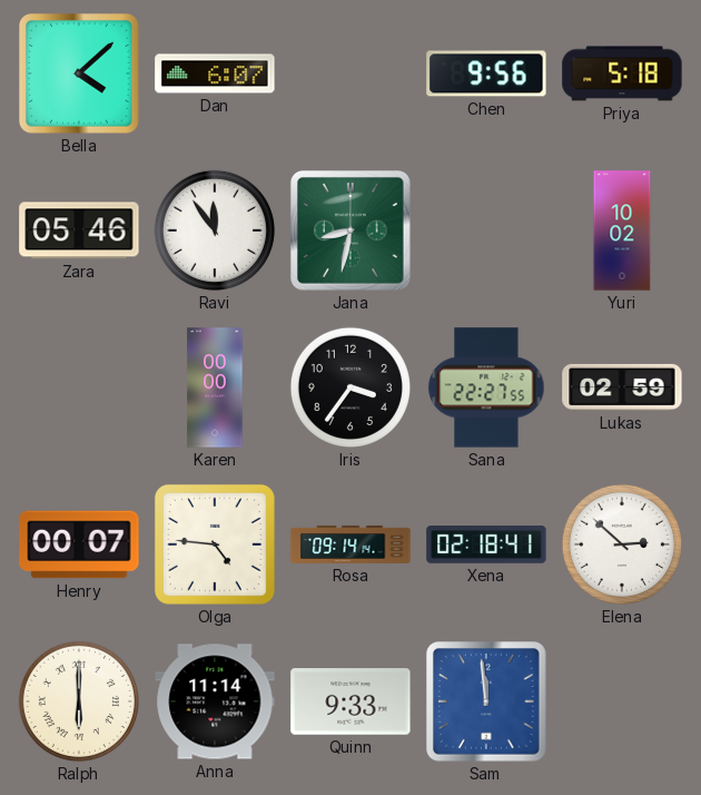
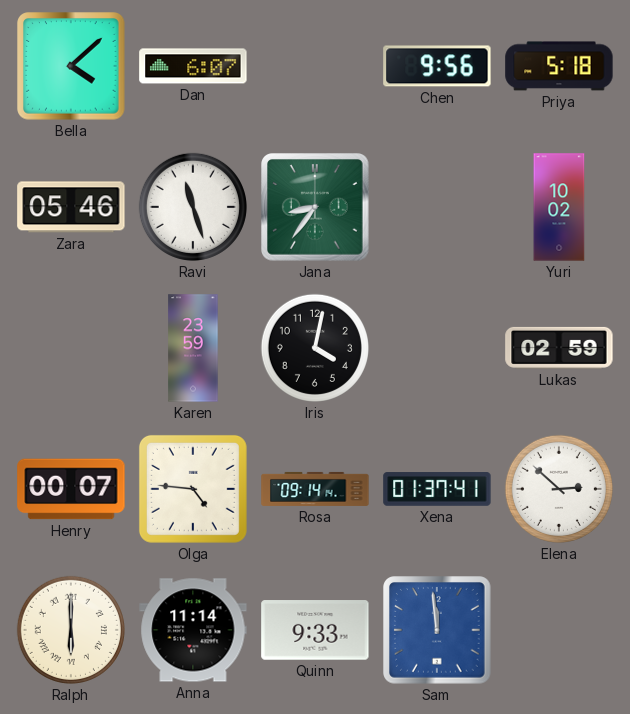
Ravi: 11:54 -> 11:27
Jana: 8:32 -> 8:36
Karen: 00:00 -> 23:59
Iris: 3:36 -> 4:02
Sana: 22:27 -> none
Xena: 02:18 -> 01:37
